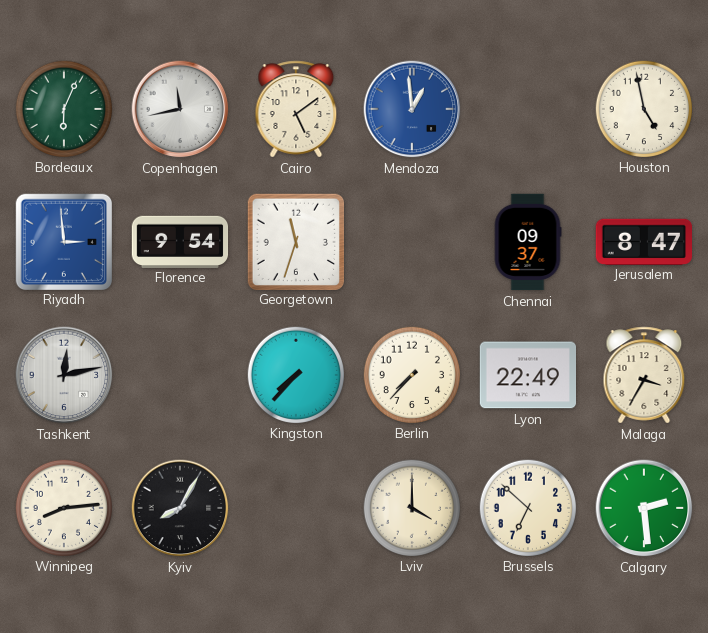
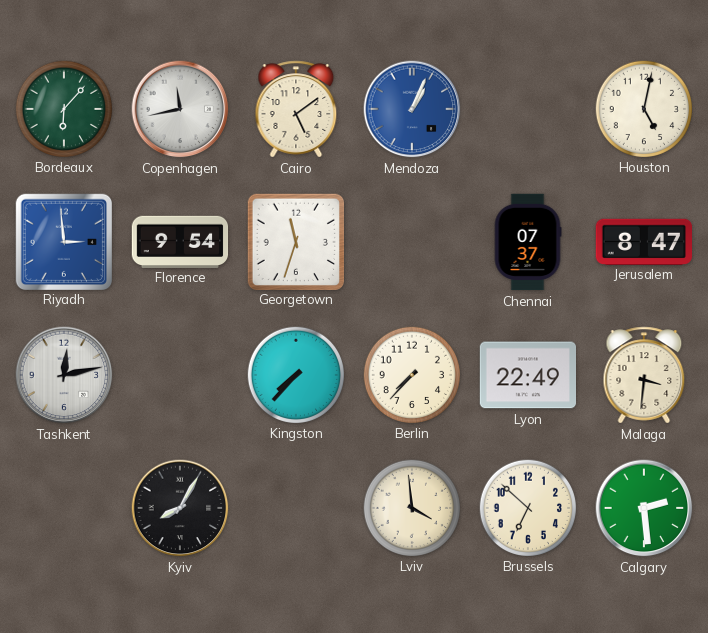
Bordeaux: 6:04 -> 6:07
Mendoza: 12:59 -> 1:04
Houston: 4:58 -> 5:02
Chennai: 09:37 -> 07:37
Malaga: 3:35 -> 3:31
Winnipeg: 8:14 -> none
Lviv: 4:00 -> 3:59
